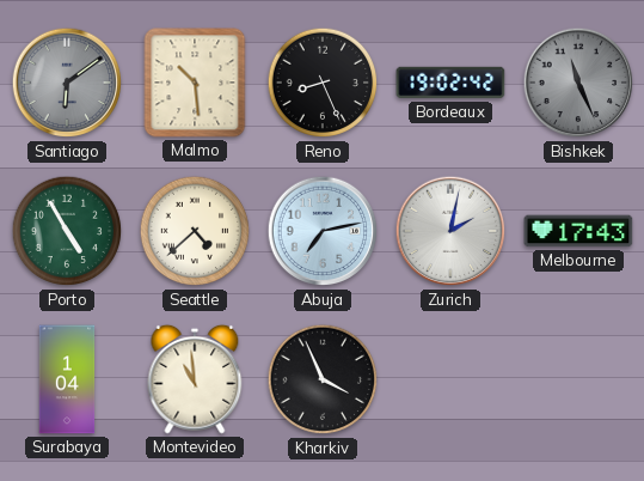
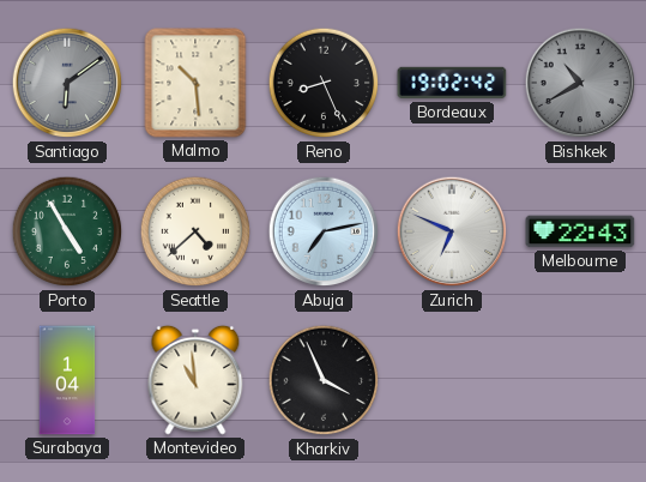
Bishkek: 11:26 -> 10:40
Zurich: 2:02 -> 6:49
Melbourne: 17:43 -> 22:43
